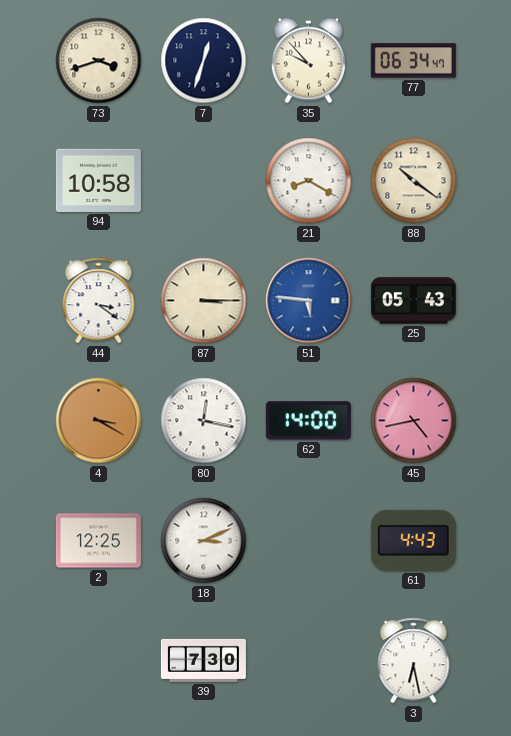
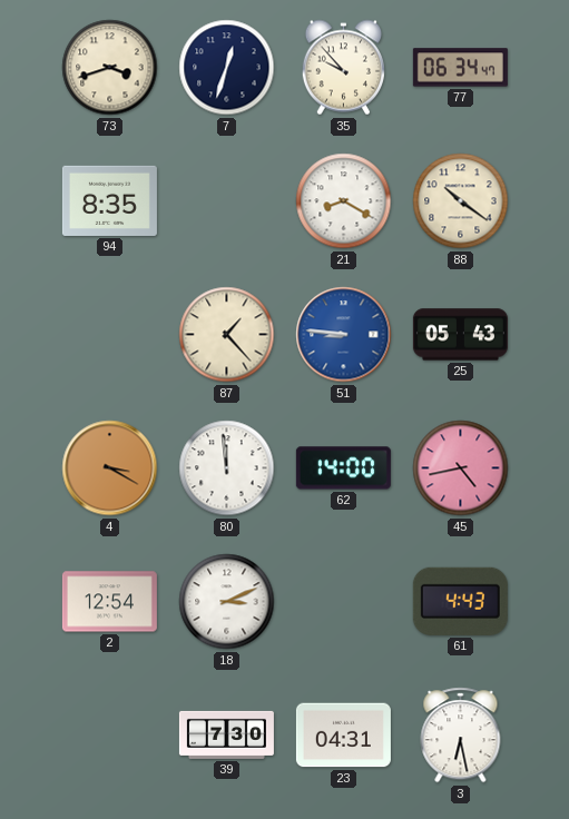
94: 10:58 -> 8:35
44: 3:21 -> none
87: 3:15 -> 1:23
51: 5:46 -> 8:46
80: 12:17 -> 11:59
2: 12:25 -> 12:54
23: none -> 04:31
